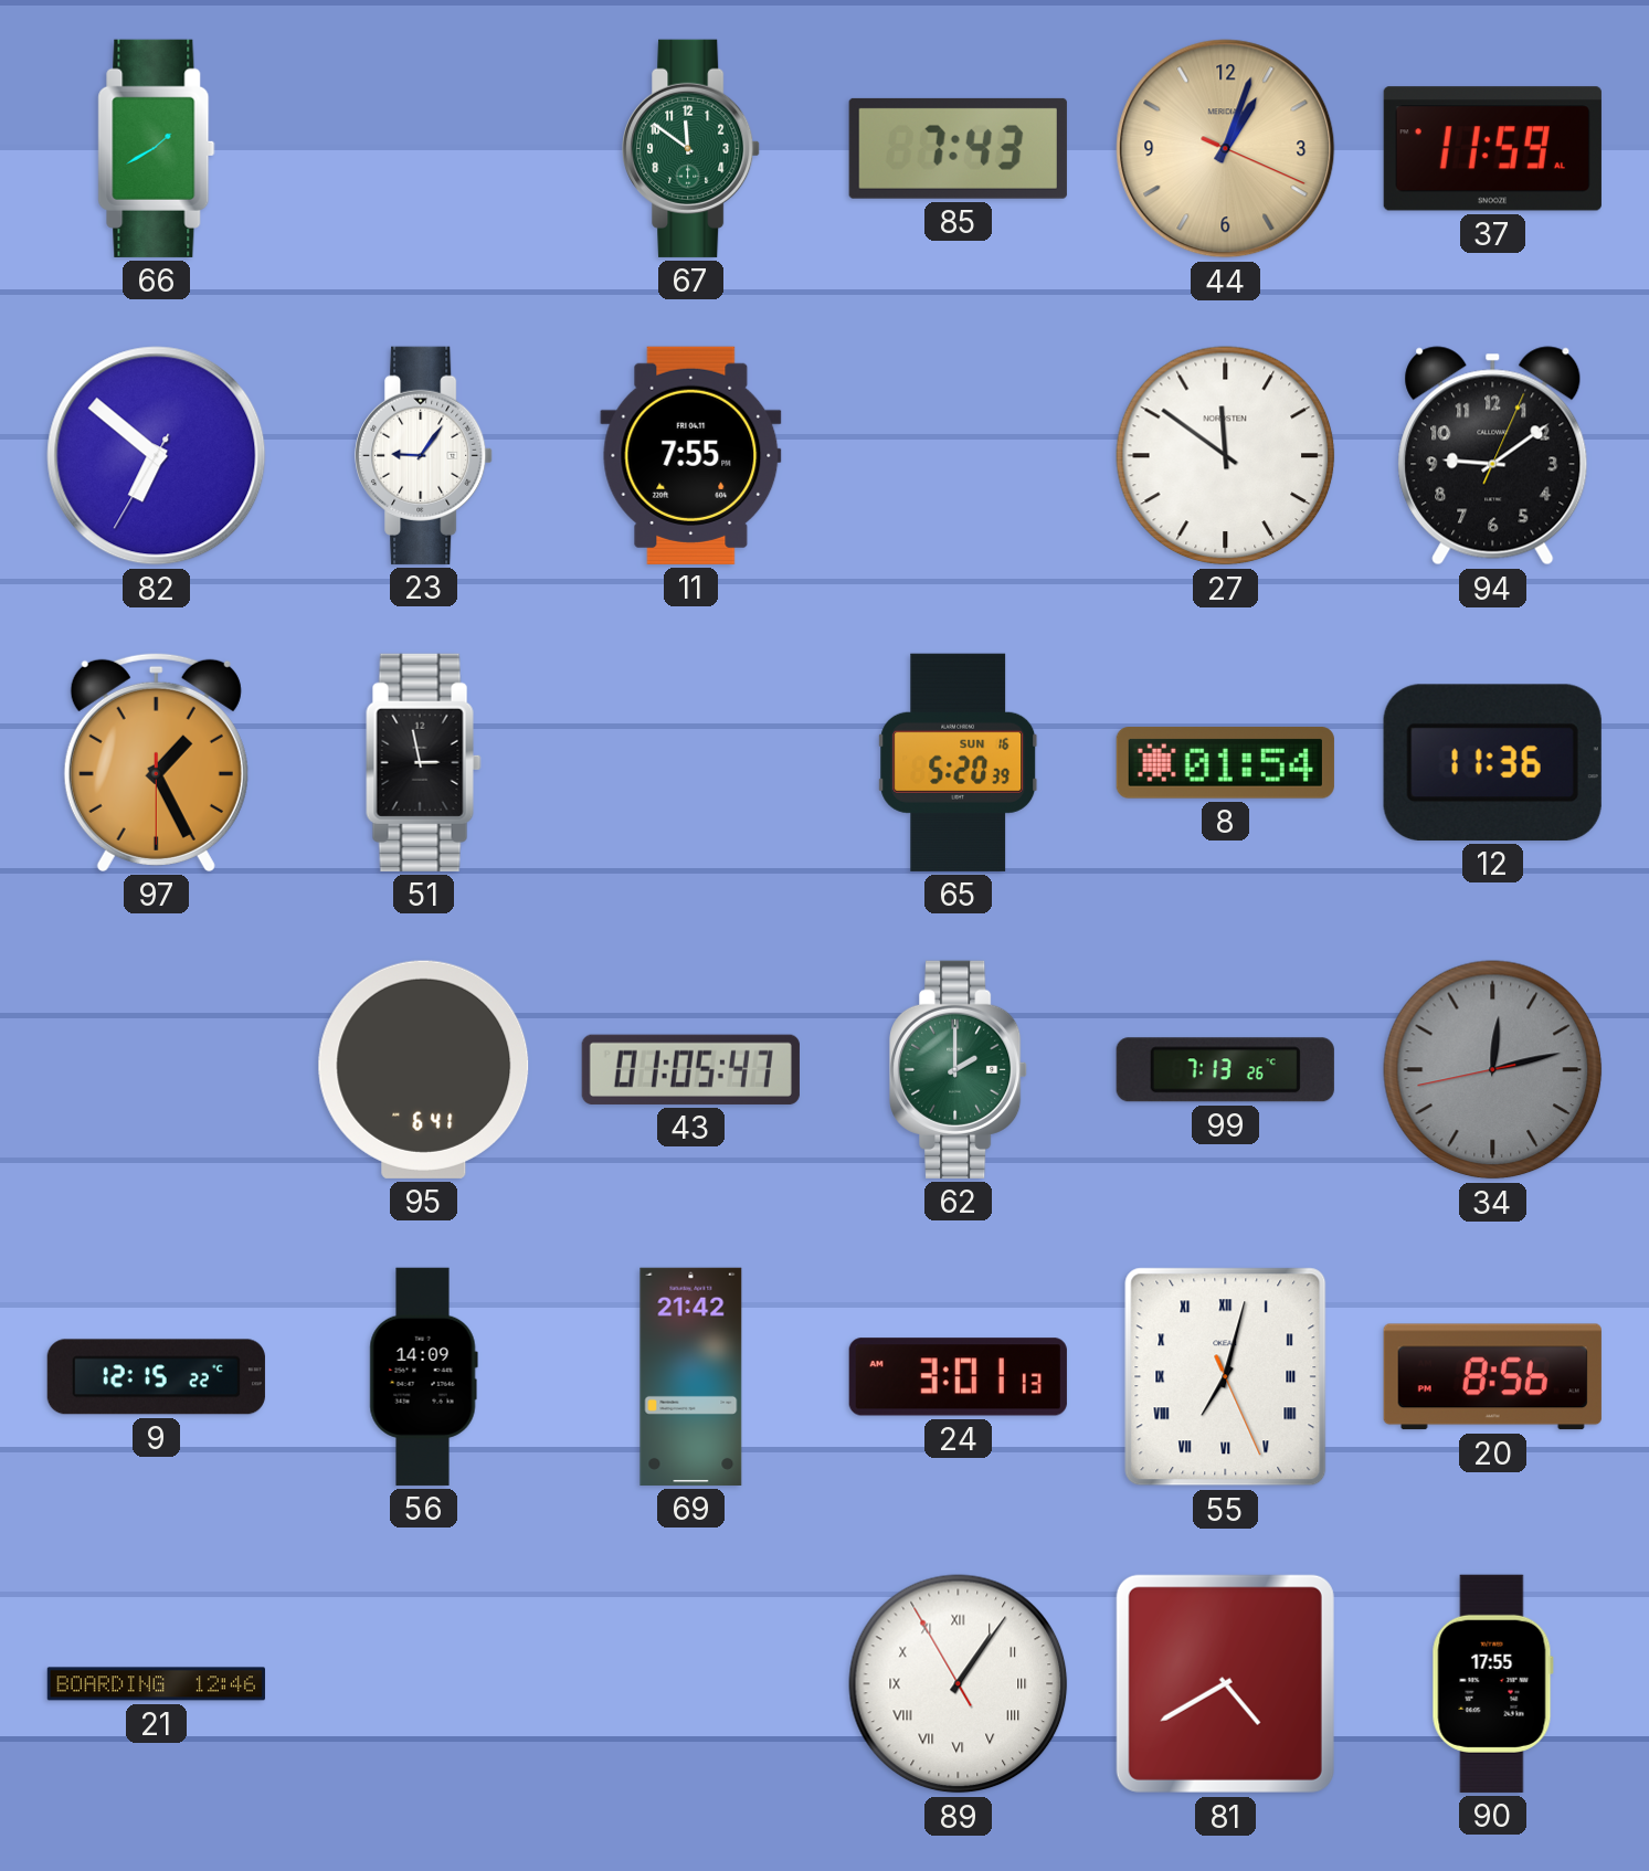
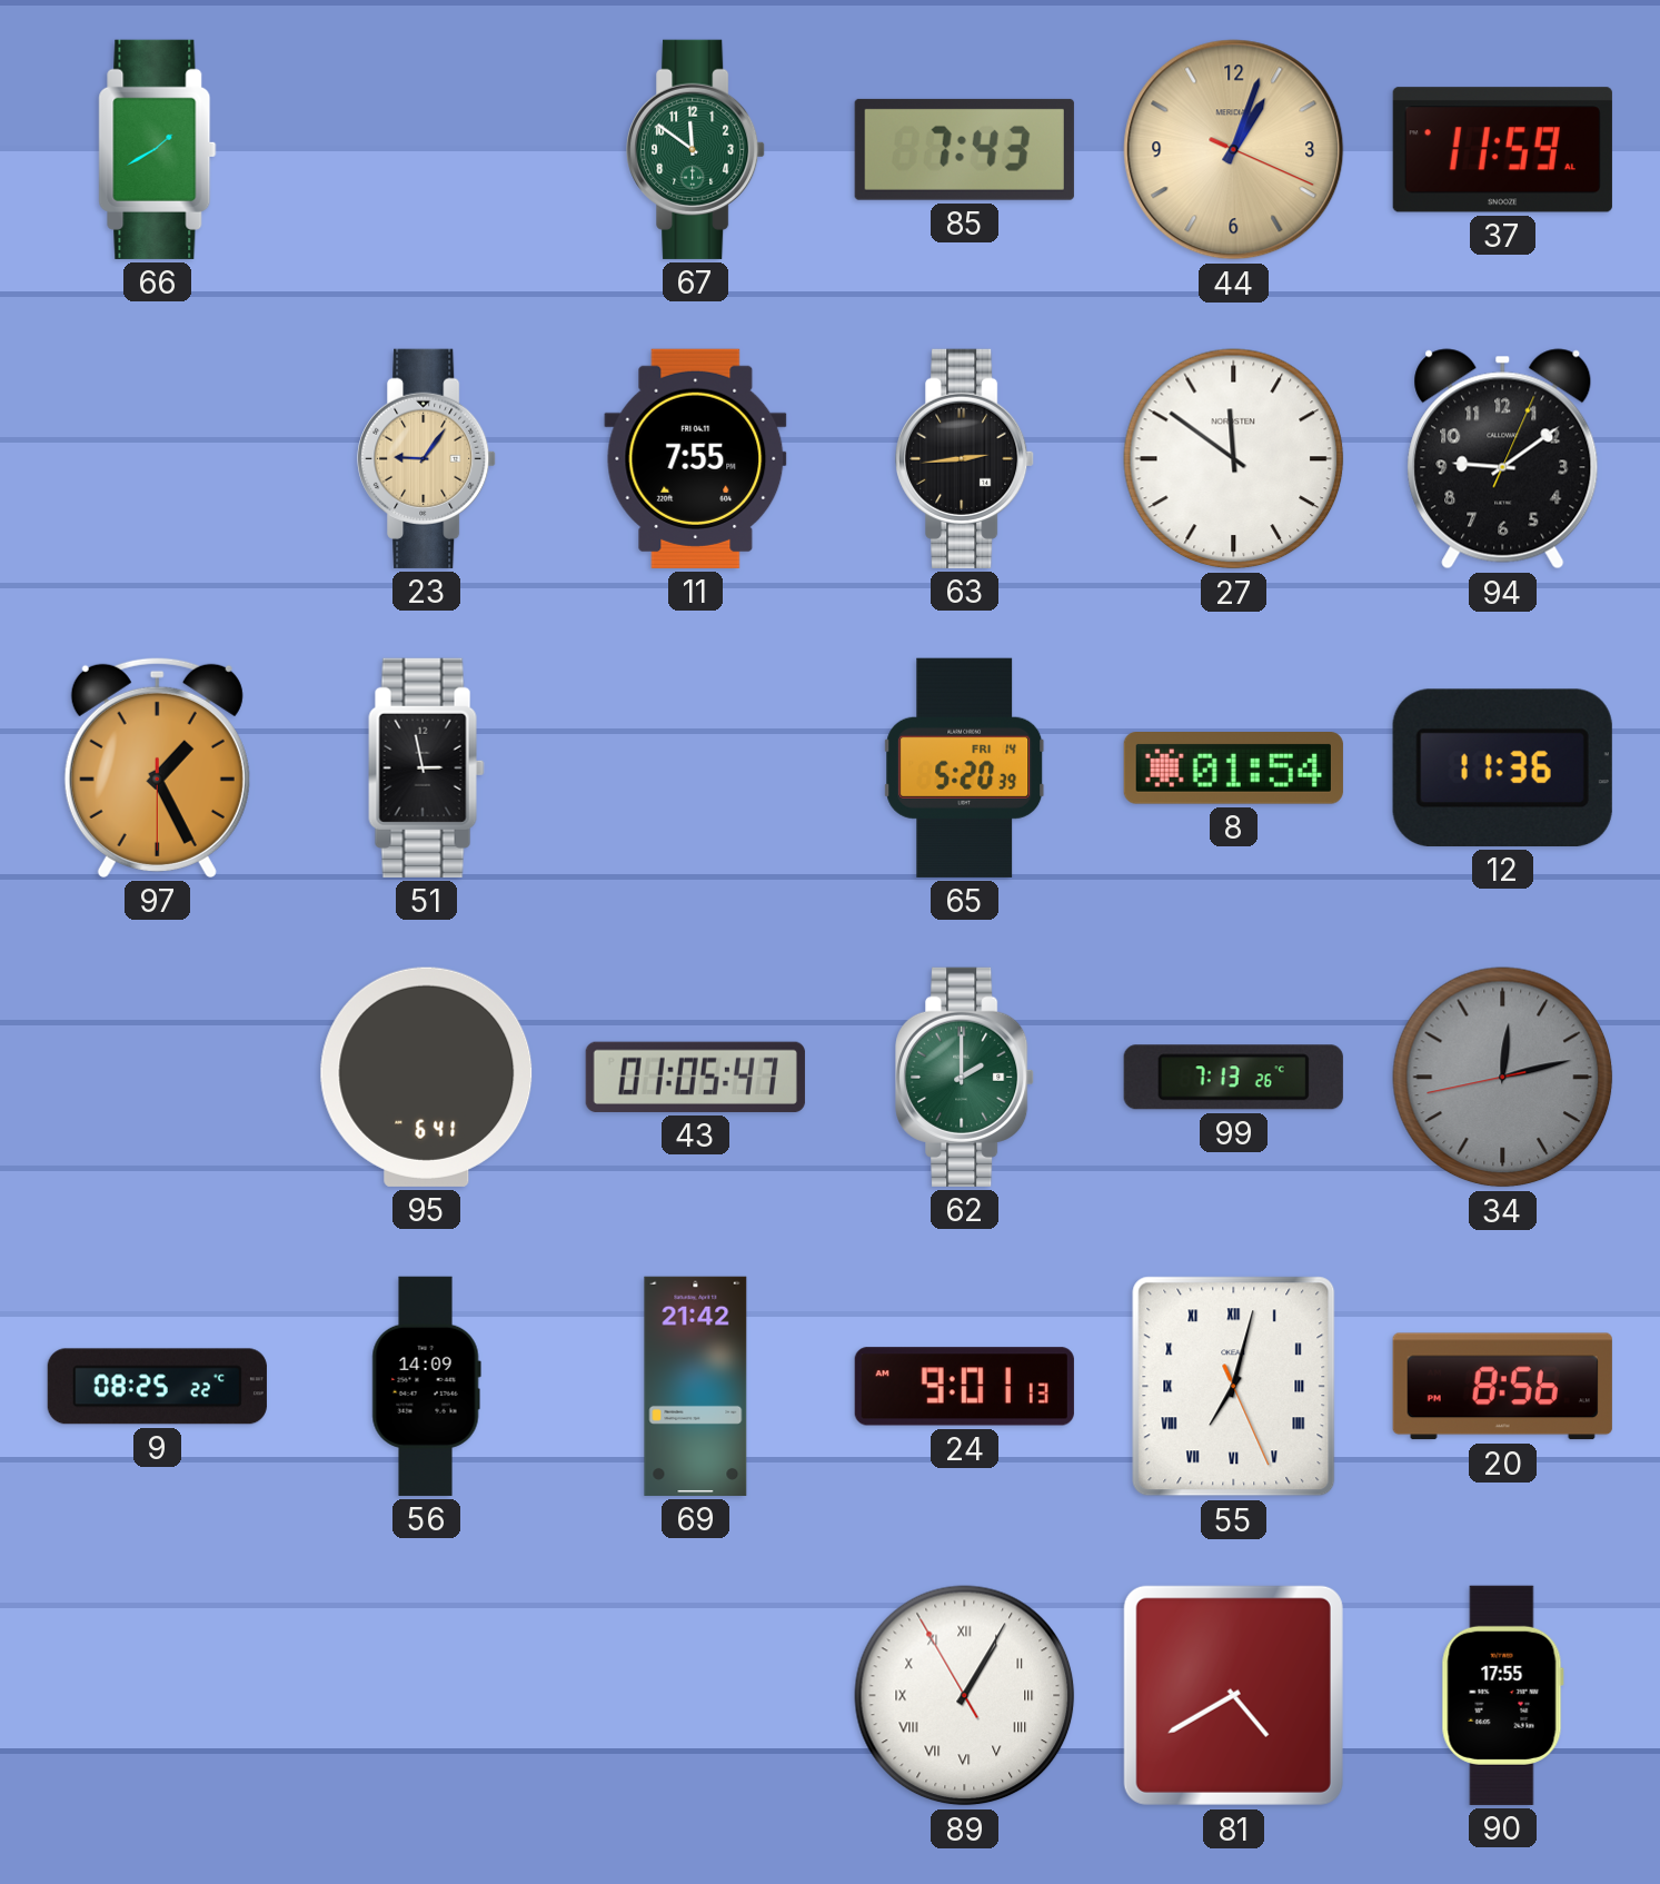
82: 6:51 -> none
23 dial: white -> champagne
63: none -> 2:44
65 date: SUN 16 -> FRI 14
9: 12:15 -> 08:25
24: 3:01 -> 9:01
21: 12:46 -> none
89: 1:05 -> 1:04
